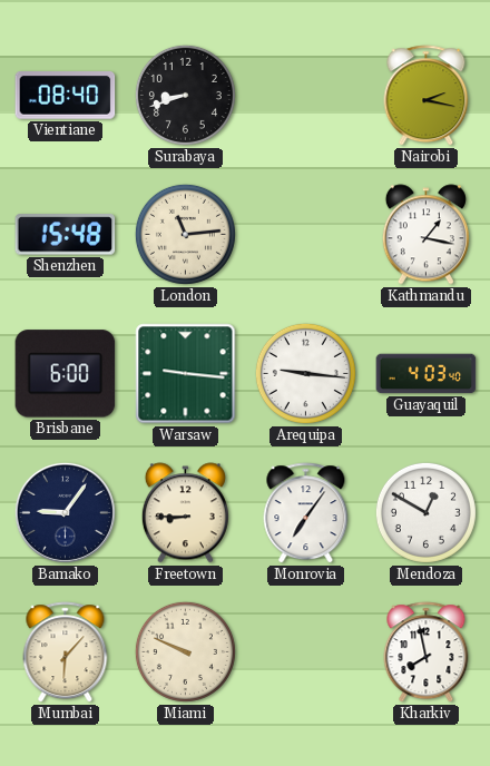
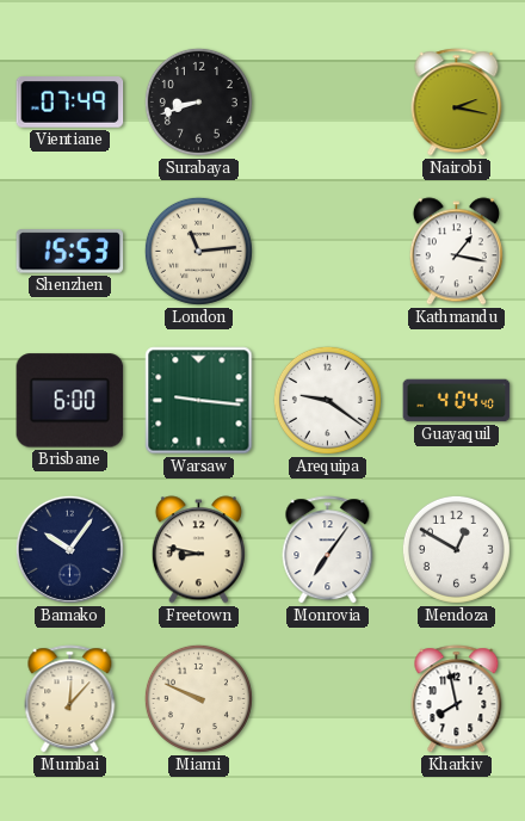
Vientiane: 08:40 -> 07:49
Shenzhen: 15:48 -> 15:53
Arequipa: 9:16 -> 9:21
Guayaquil: 4:03 -> 4:04
Bamako: 9:06 -> 10:06
Freetown: 8:45 -> 8:47
Mumbai: 6:07 -> 12:07
